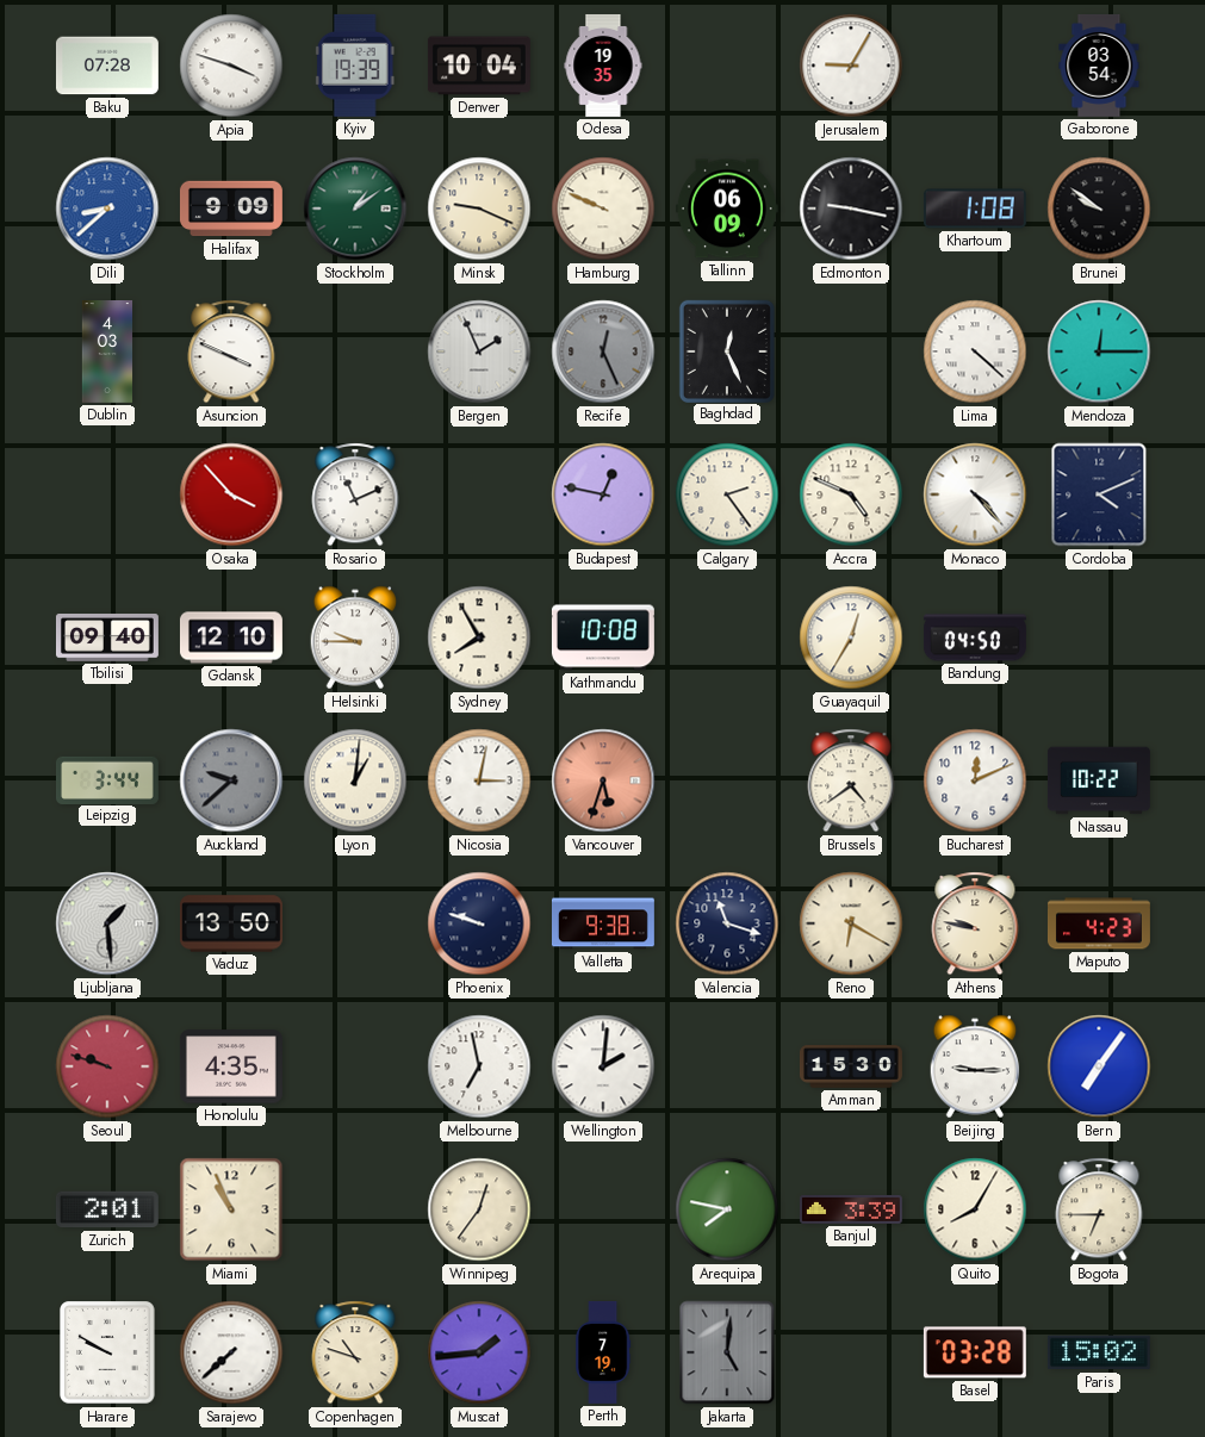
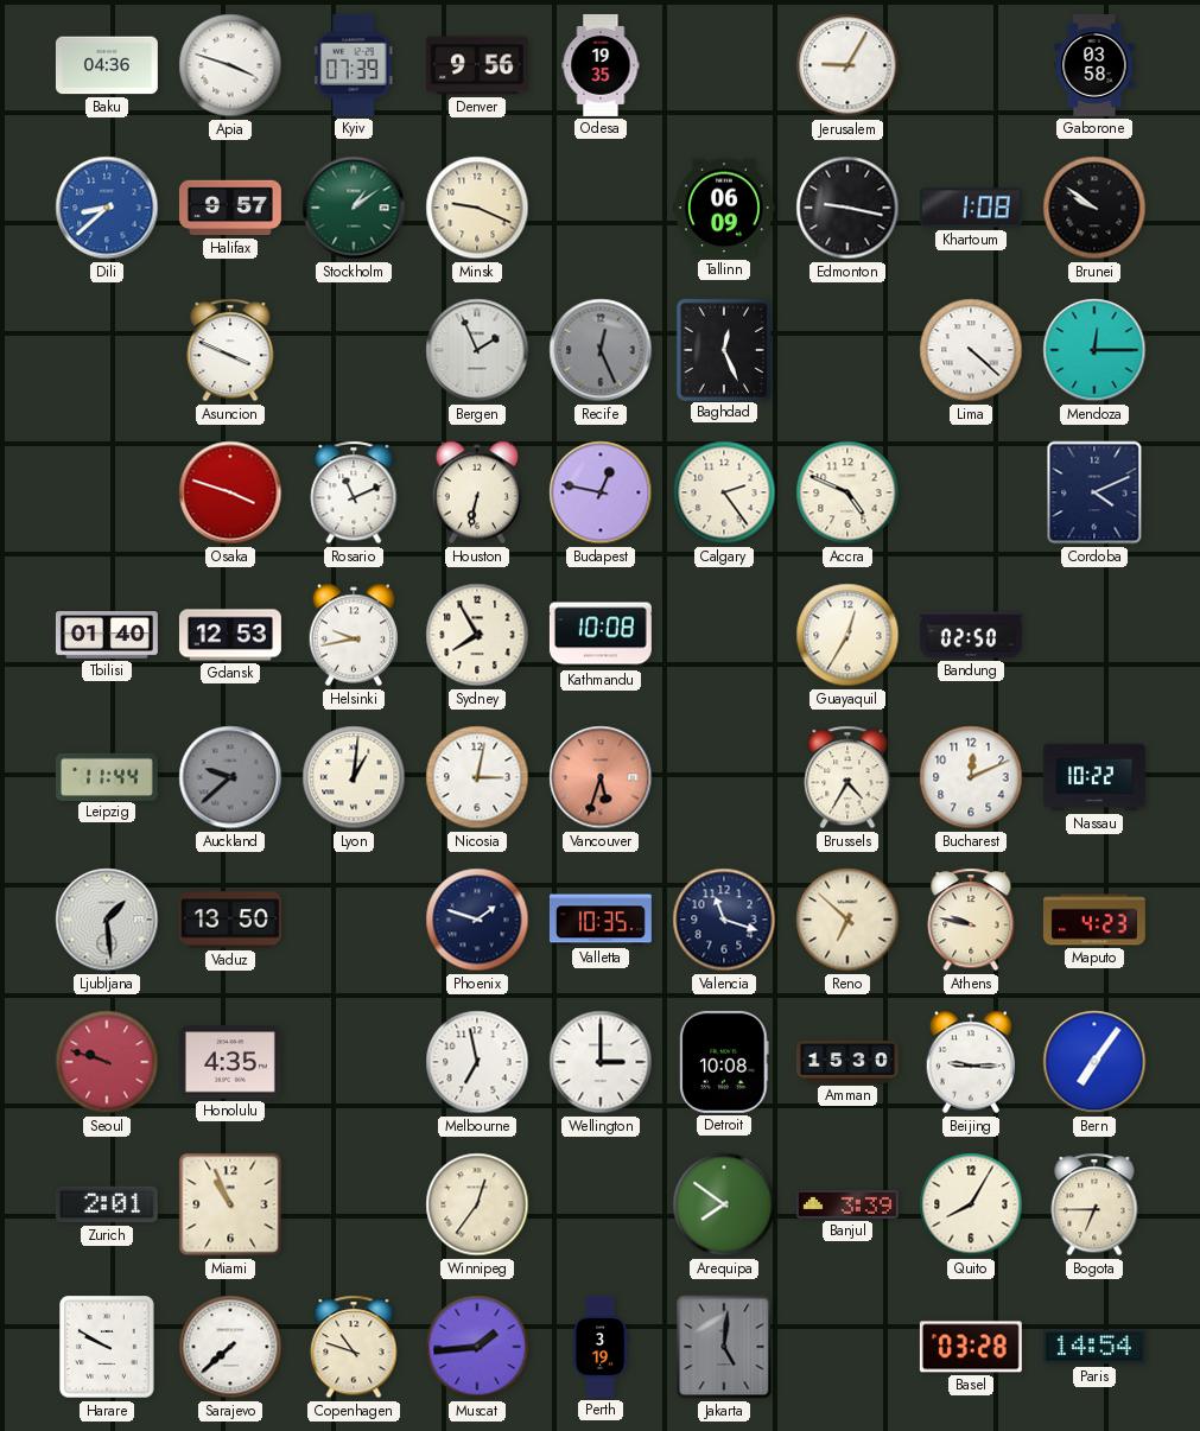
Baku: 07:28 -> 04:36
Kyiv: 19:39 -> 07:39
Denver: 10:04 -> 9:56
Gaborone: 03:54 -> 03:58
Halifax: 9:09 -> 9:57
Hamburg: 9:49 -> none
Dublin: 4:03 -> none
Osaka: 3:53 -> 3:48
Houston: none -> 6:32
Monaco: 4:23 -> none
Tbilisi: 09:40 -> 01:40
Gdansk: 12:10 -> 12:53
Helsinki: 9:45 -> 9:43
Bandung: 04:50 -> 02:50
Leipzig: 3:44 -> 11:44
Brussels: 4:39 -> 4:35
Phoenix: 9:48 -> 1:48
Valletta: 9:38 -> 10:35
Reno: 6:20 -> 6:52
Wellington: 2:01 -> 3:00
Detroit: none -> 10:08
Arequipa: 7:47 -> 7:51
Perth: 7:19 -> 3:19
Paris: 15:02 -> 14:54
